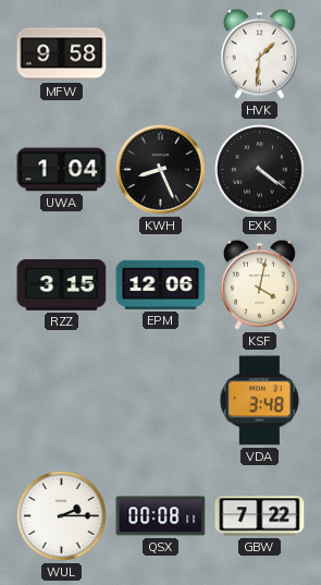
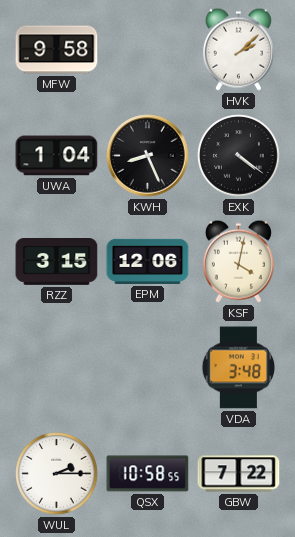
HVK: 1:31 -> 2:08
QSX: 00:08 -> 10:58
